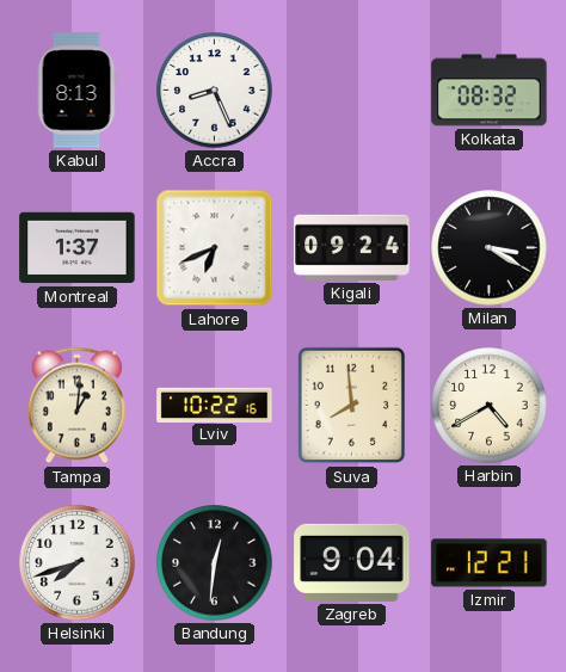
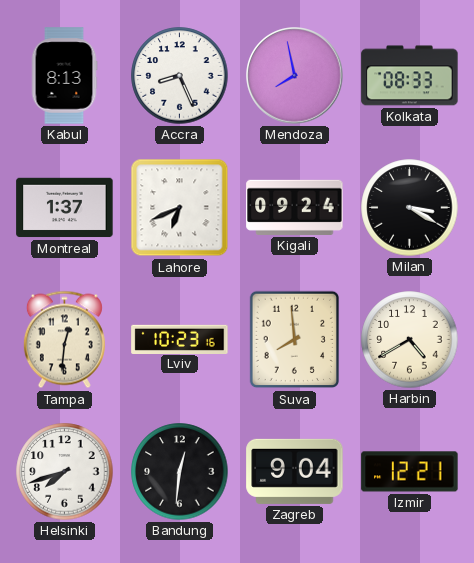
Mendoza: none -> 7:58
Kolkata: 08:32 -> 08:33
Tampa: 1:01 -> 12:31
Lviv: 10:22 -> 10:23
